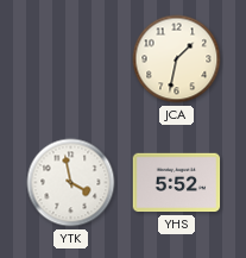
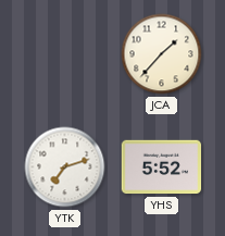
JCA: 1:32 -> 1:37
YTK: 3:58 -> 7:12
